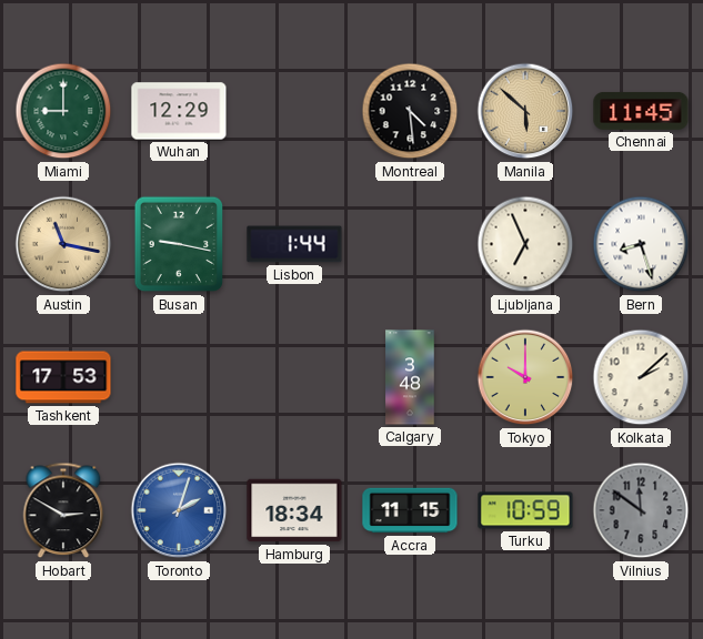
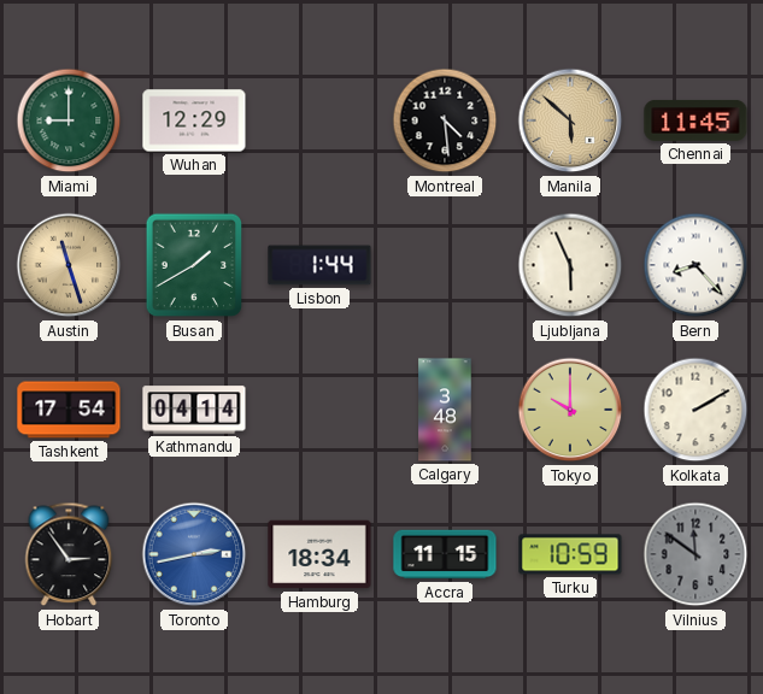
Austin: 11:17 -> 11:27
Busan: 9:17 -> 1:40
Ljubljana: 6:56 -> 5:56
Bern: 8:27 -> 8:23
Tashkent: 17:53 -> 17:54
Kathmandu: none -> 04:14
Kolkata: 2:08 -> 2:10
Hobart: 2:50 -> 2:54
Toronto: 2:03 -> 2:43
